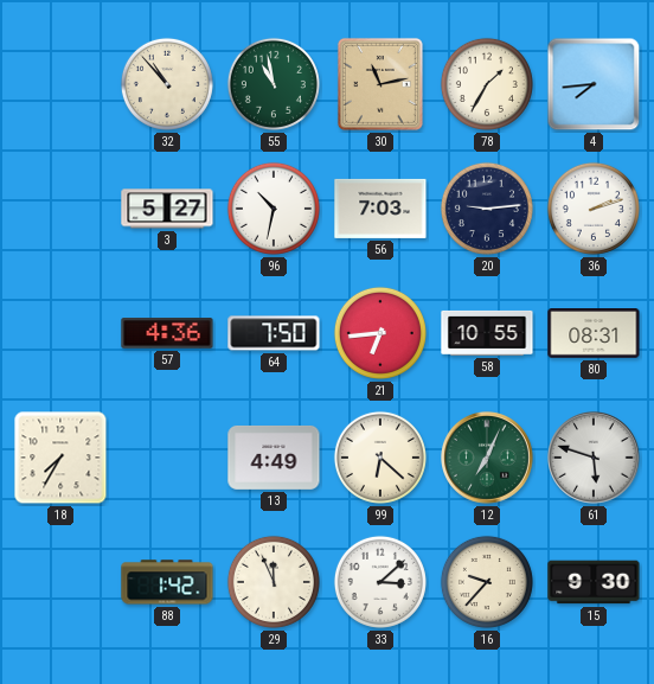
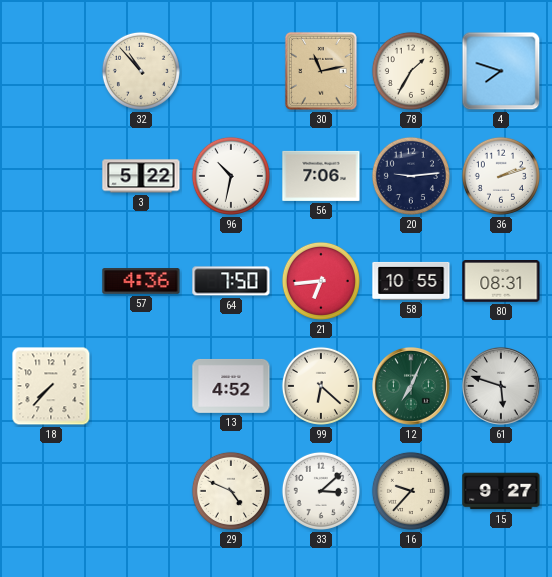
55: 10:58 -> none
4: 7:44 -> 7:48
3: 5:27 -> 5:22
56: 7:03 -> 7:06
18: 7:35 -> 7:37
13: 4:49 -> 4:52
88: 1:42 -> none
29: 11:56 -> 4:49
15: 9:30 -> 9:27
